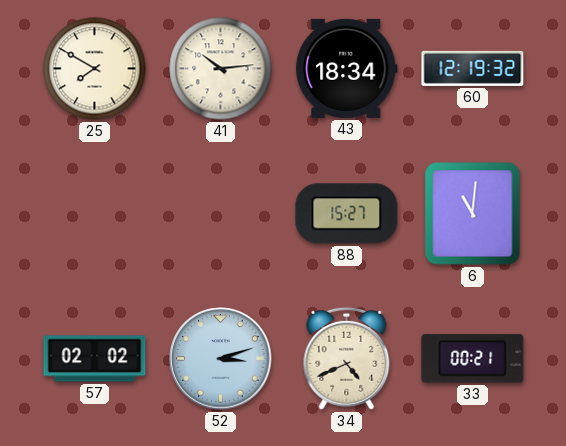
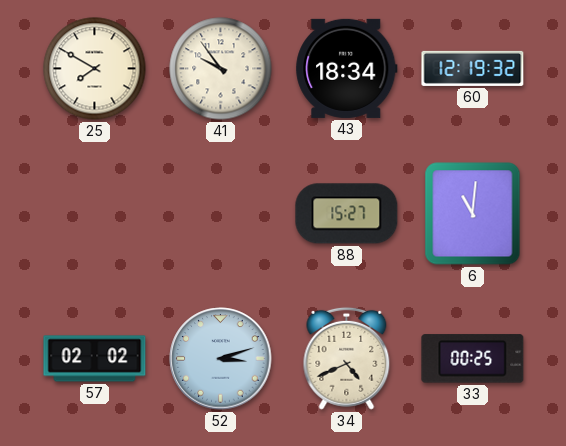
41: 10:14 -> 9:54
33: 00:21 -> 00:25
